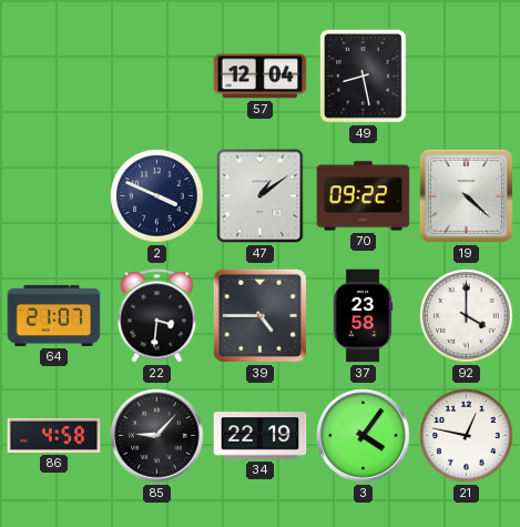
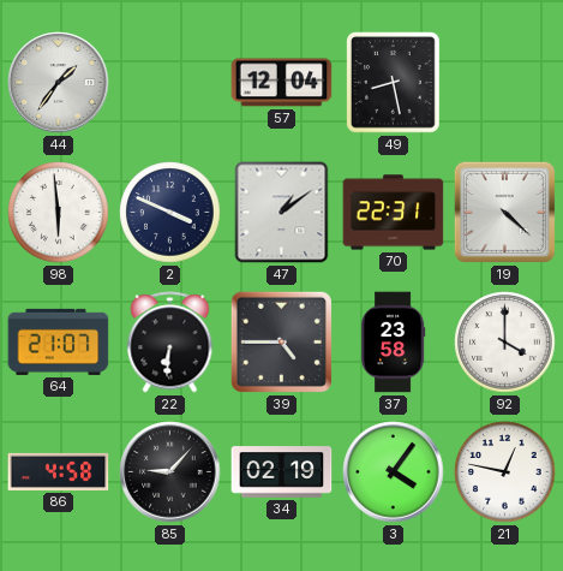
44: none -> 1:36
98: none -> 5:59
70: 09:22 -> 22:31
22: 3:31 -> 6:31
34: 22:19 -> 02:19
